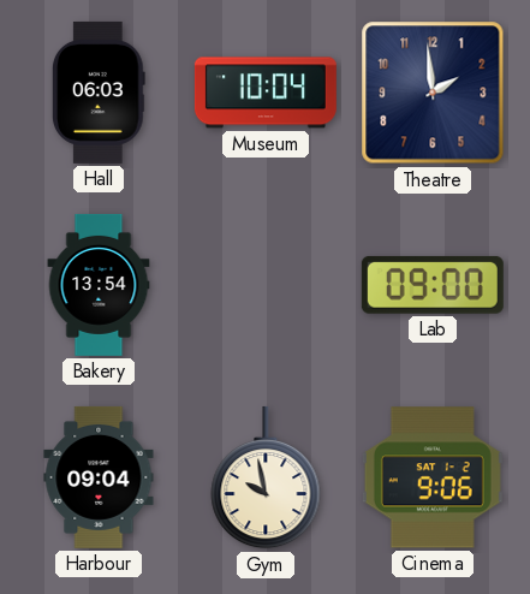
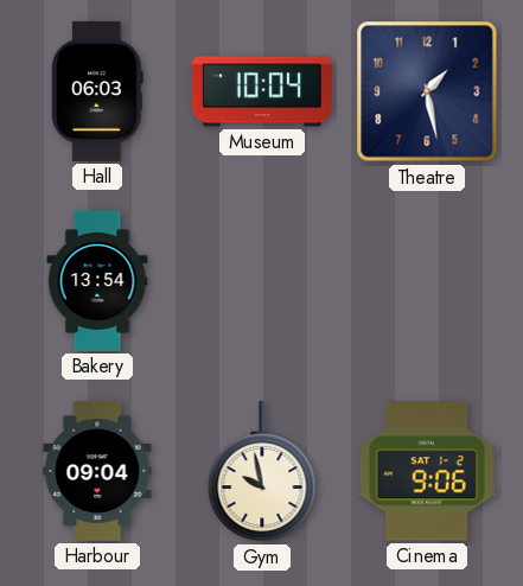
Theatre: 1:59 -> 1:28
Lab: 09:00 -> none
